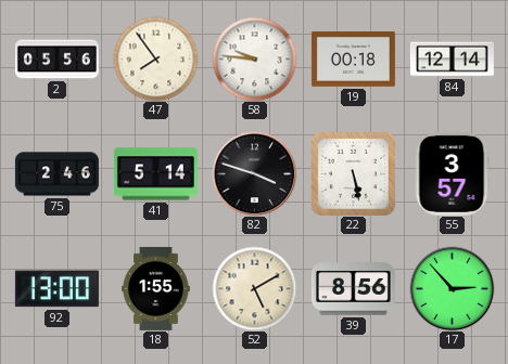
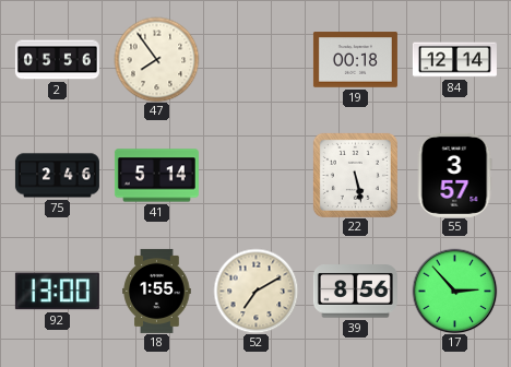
58: 9:46 -> none
82: 3:48 -> none
52: 5:10 -> 7:10
